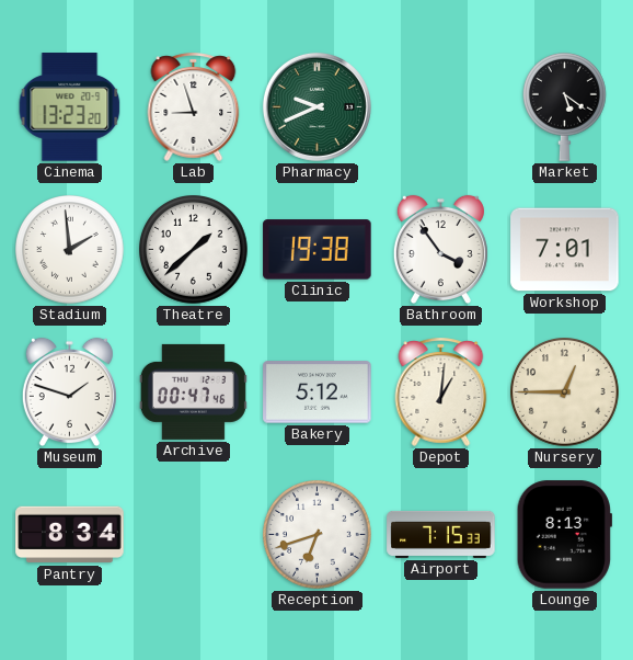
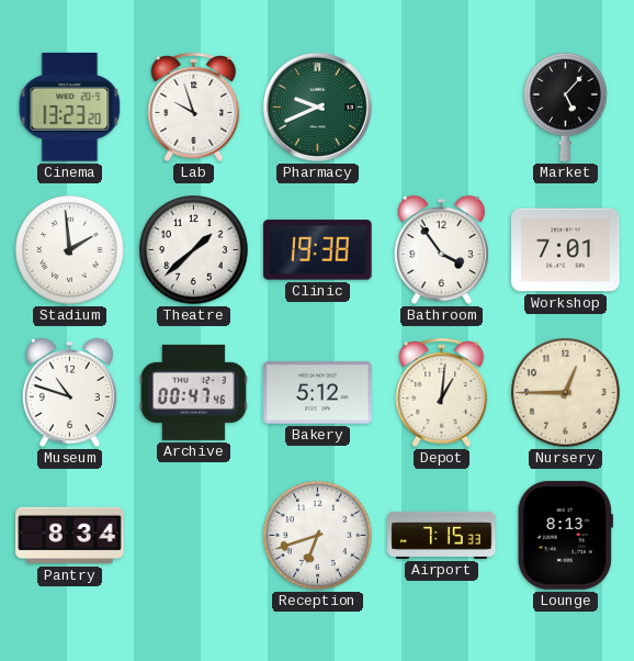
Lab: 8:57 -> 9:57
Market: 5:21 -> 5:07
Museum: 1:48 -> 10:48
